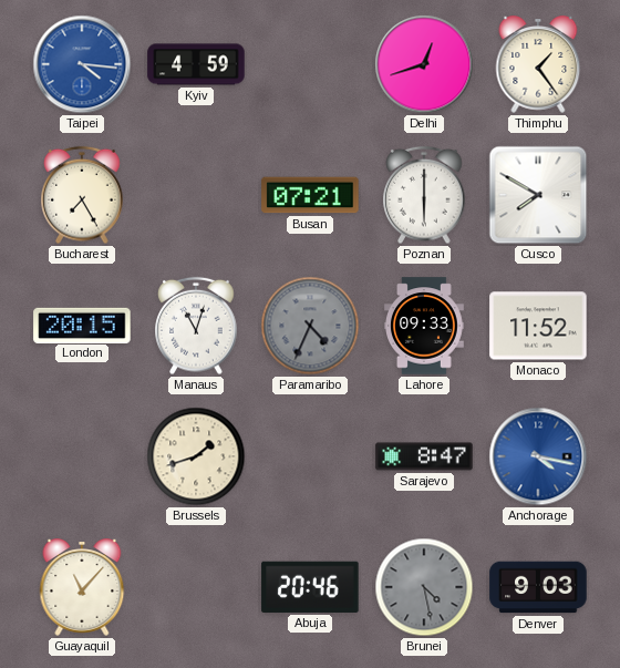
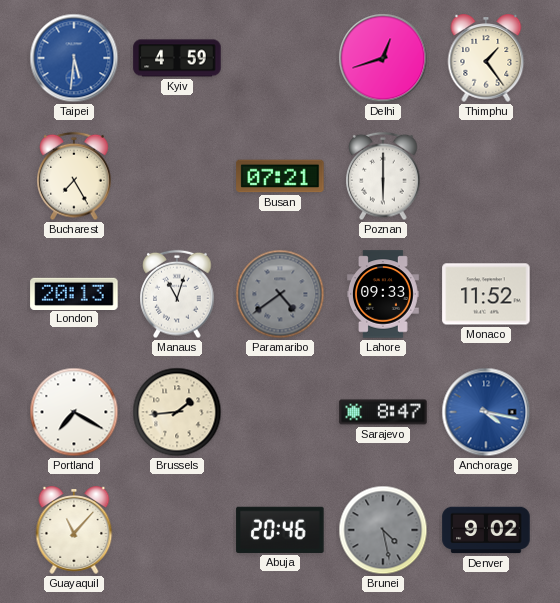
Taipei: 4:16 -> 5:31
Cusco: 7:50 -> none
London: 20:15 -> 20:13
Paramaribo: 4:34 -> 4:39
Portland: none -> 7:20
Brussels: 1:42 -> 1:44
Denver: 9:03 -> 9:02
